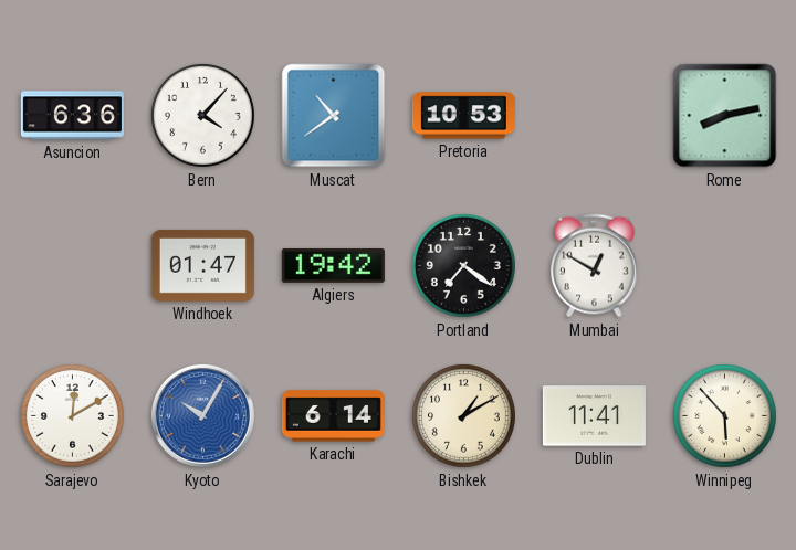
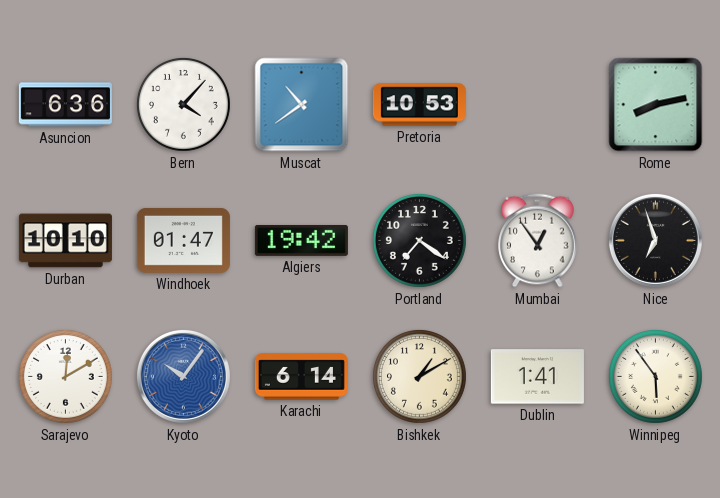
Durban: none -> 10:10
Mumbai: 12:50 -> 12:54
Nice: none -> 6:57
Kyoto: 10:05 -> 10:06
Dublin: 11:41 -> 1:41
Winnipeg: 5:53 -> 5:54
